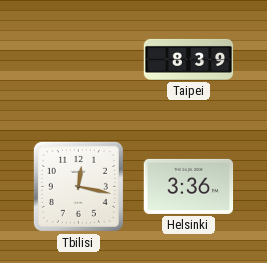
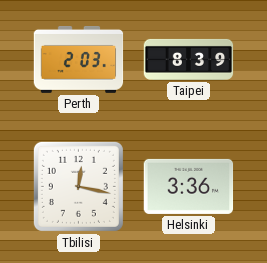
Perth: none -> 2:03
